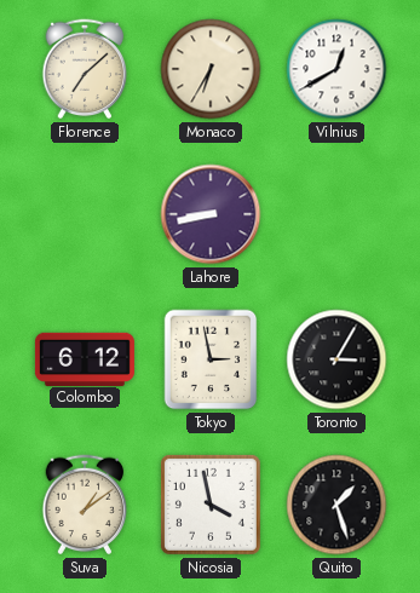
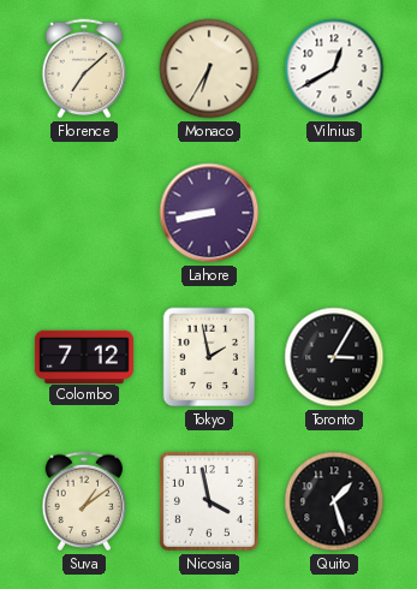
Colombo: 6:12 -> 7:12
Tokyo: 2:58 -> 1:58
